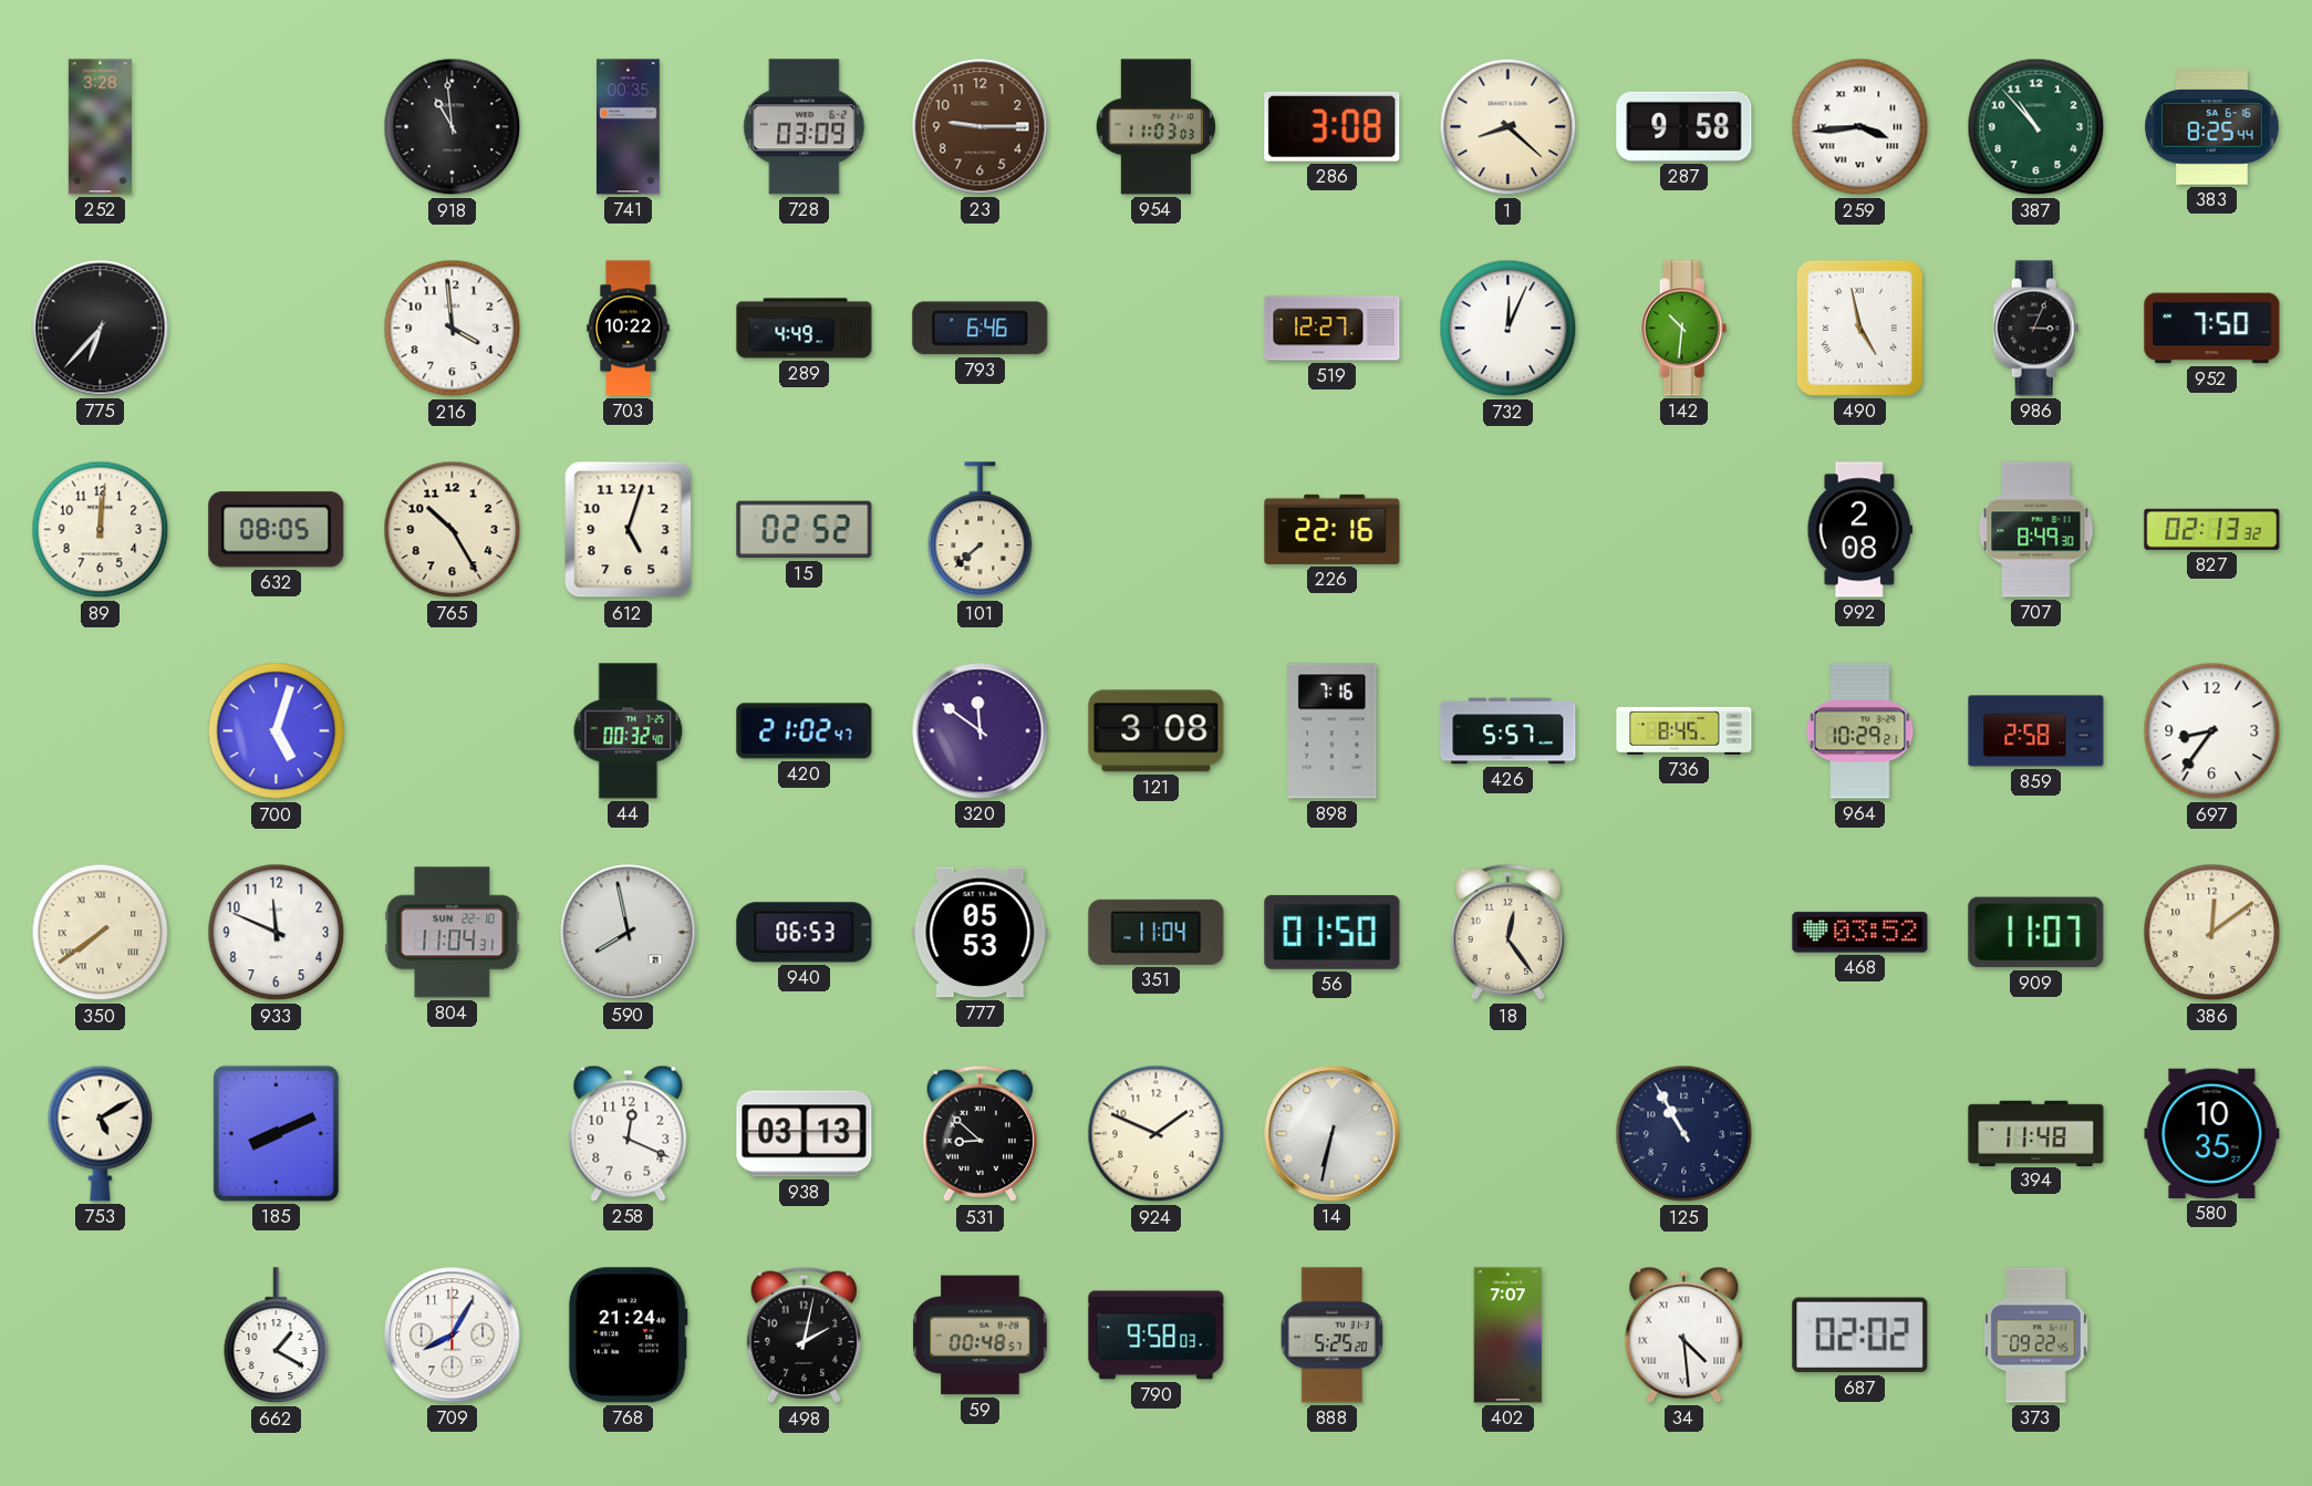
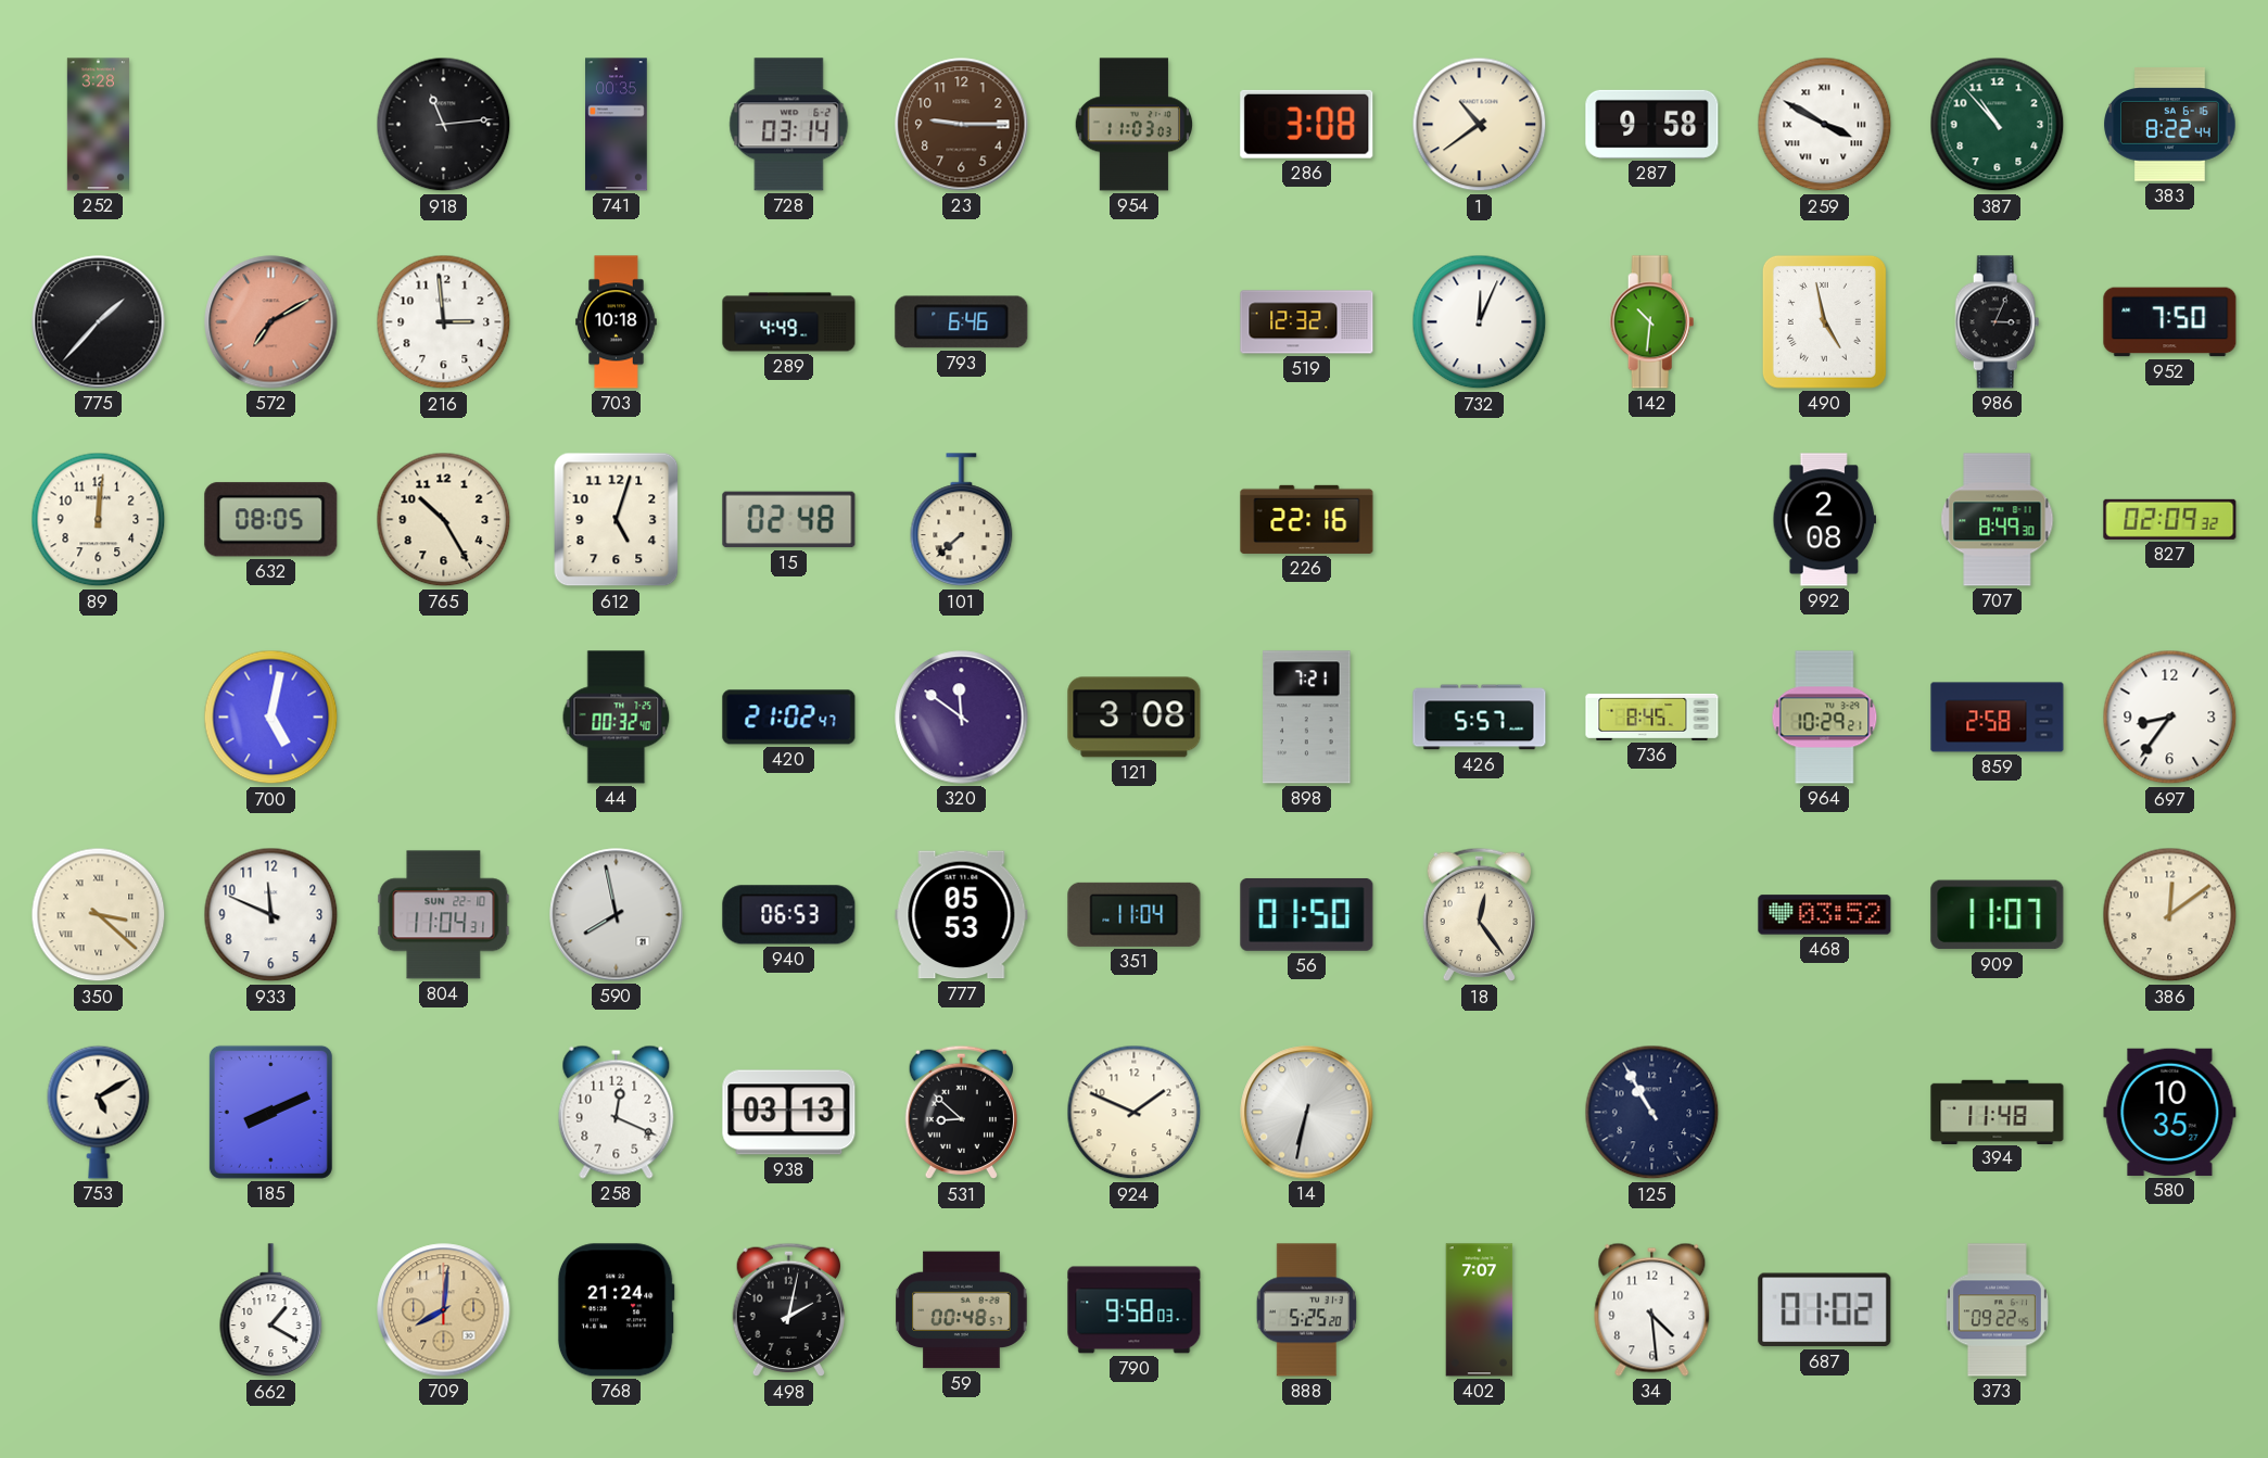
918: 10:59 -> 11:14
728: 03:09 -> 03:14
1: 8:22 -> 10:39
259: 3:44 -> 3:50
383: 8:25 -> 8:22
775: 6:37 -> 1:37
572: none -> 7:10
216: 3:59 -> 2:59
703: 10:22 -> 10:18
519: 12:27 -> 12:32
15: 02:52 -> 02:48
827: 02:13 -> 02:09
700: 5:03 -> 5:02
898: 7:16 -> 7:21
350: 7:39 -> 3:22
709: 8:05 -> 8:01
709 dial: white -> champagne
34 numerals: Roman -> Arabic
687: 02:02 -> 01:02
